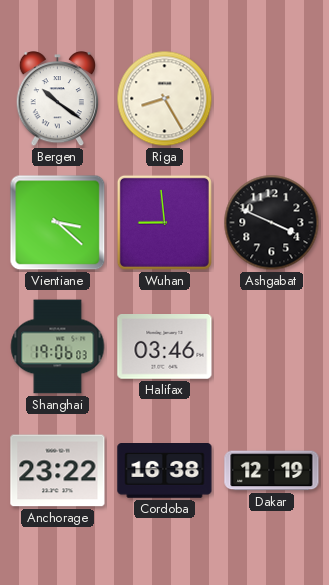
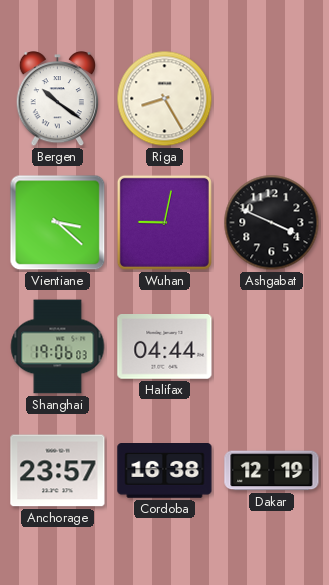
Wuhan: 8:59 -> 9:02
Halifax: 03:46 -> 04:44
Anchorage: 23:22 -> 23:57
